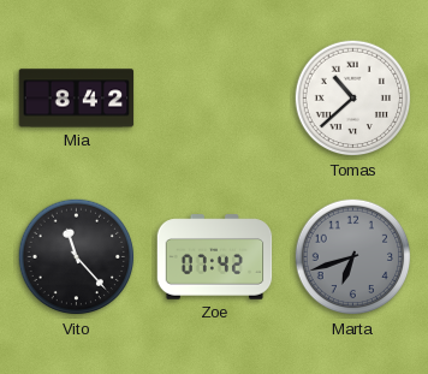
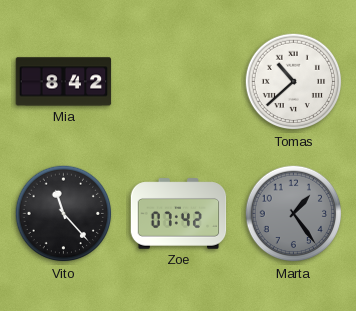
Marta: 6:42 -> 1:24
